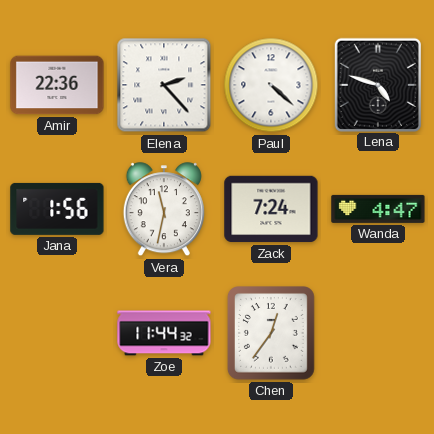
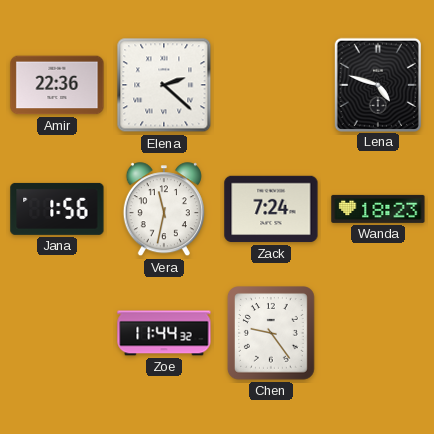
Elena: 2:23 -> 2:22
Paul: 4:22 -> none
Wanda: 4:47 -> 18:23
Chen: 12:36 -> 9:24
